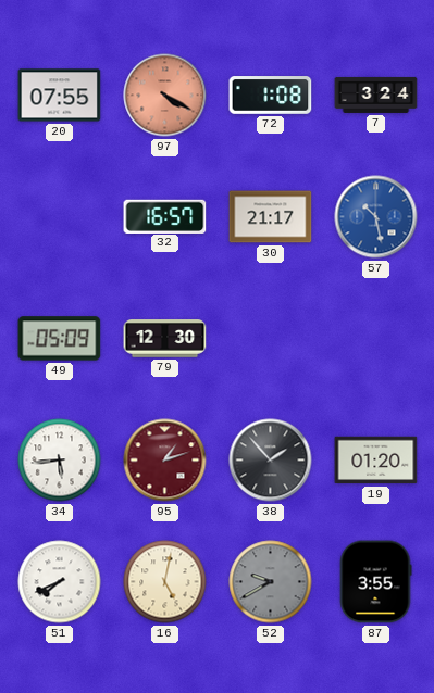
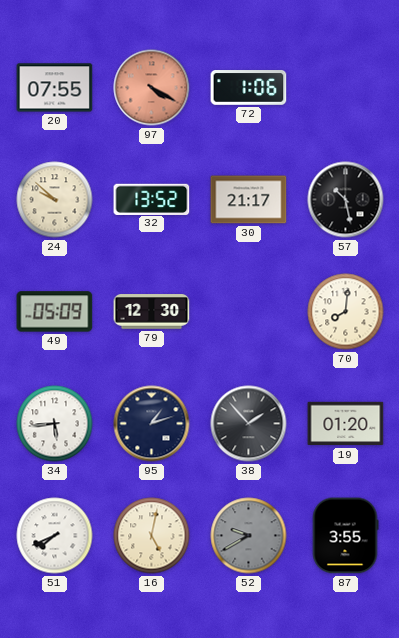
72: 1:08 -> 1:06
7: 3:24 -> none
24: none -> 9:52
32: 16:57 -> 13:52
57 dial: blue -> black
70: none -> 8:01
95 dial: burgundy -> navy
